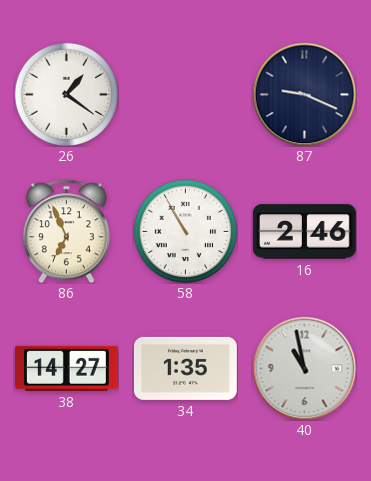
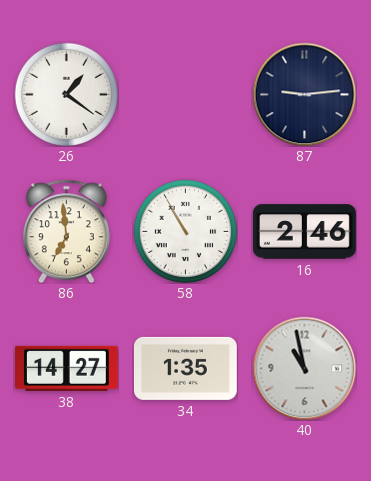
87: 9:19 -> 9:14
86: 6:56 -> 6:59
